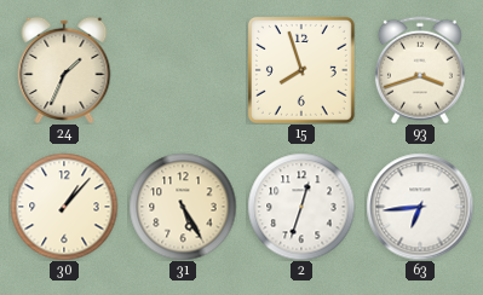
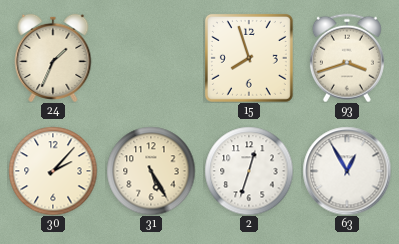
30: 1:07 -> 2:07
63: 6:44 -> 12:55
